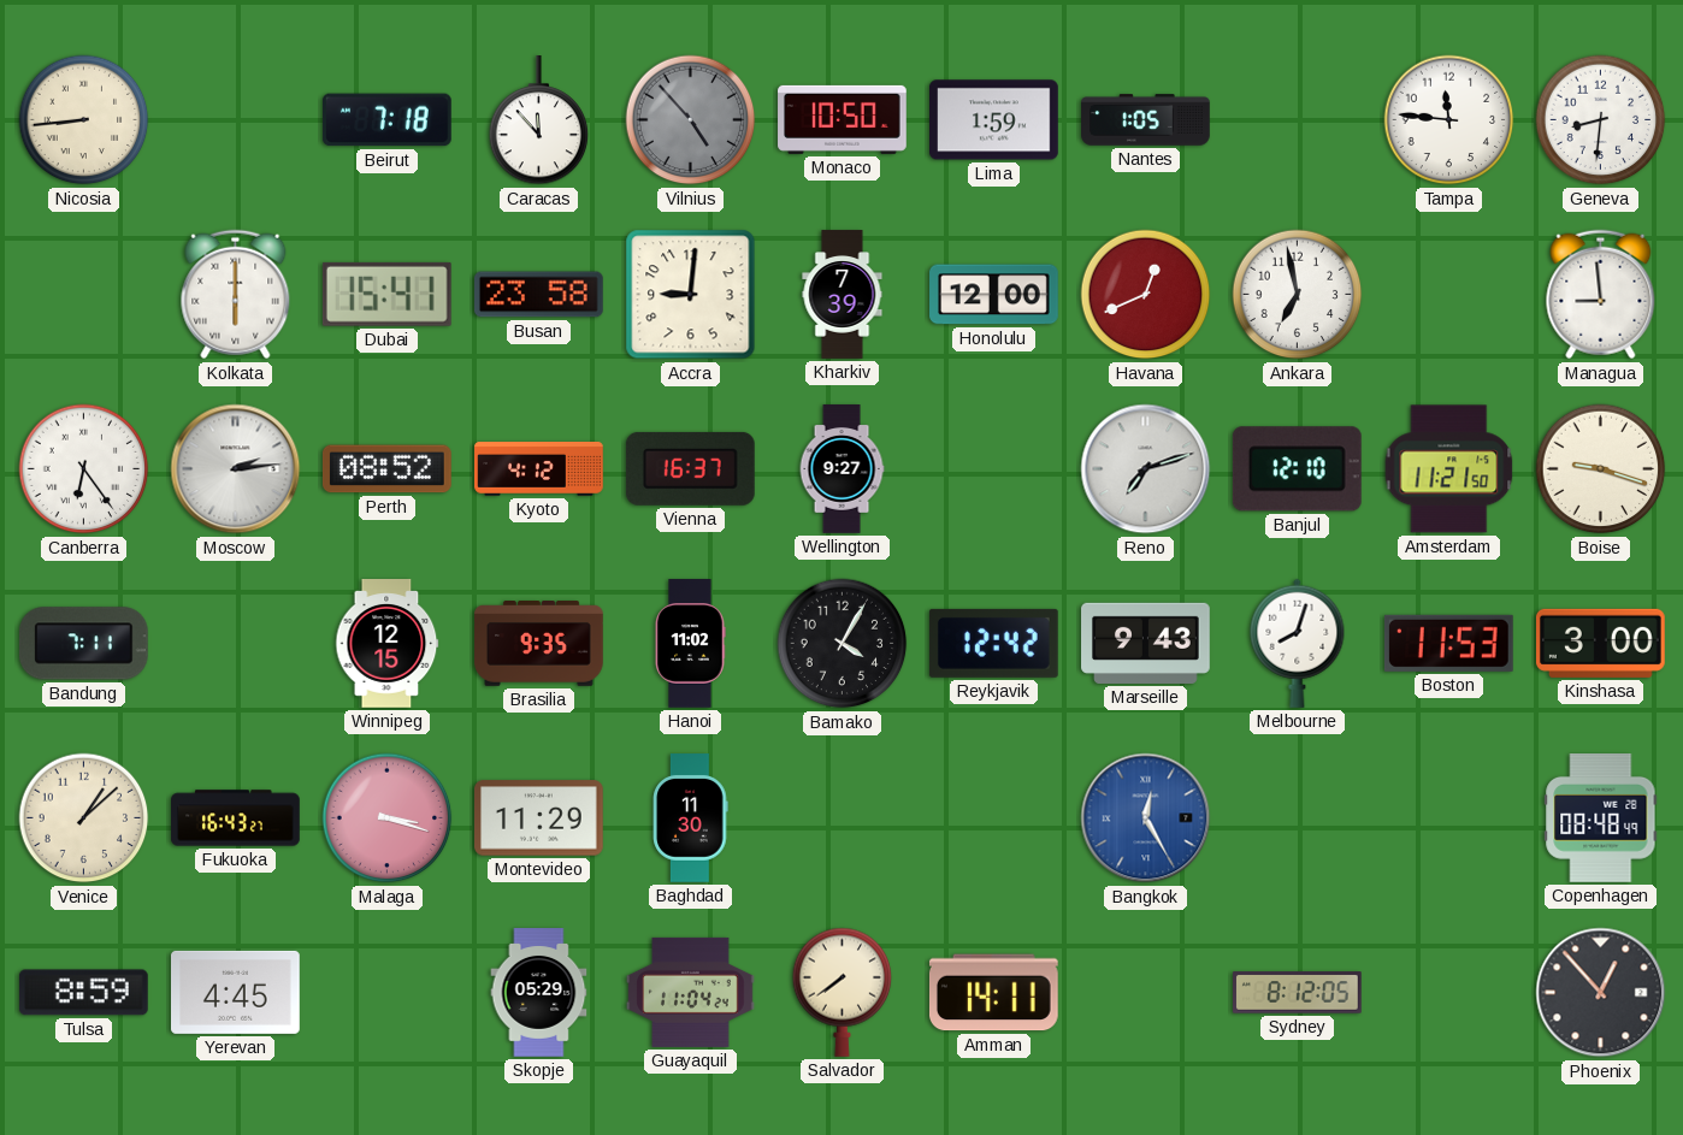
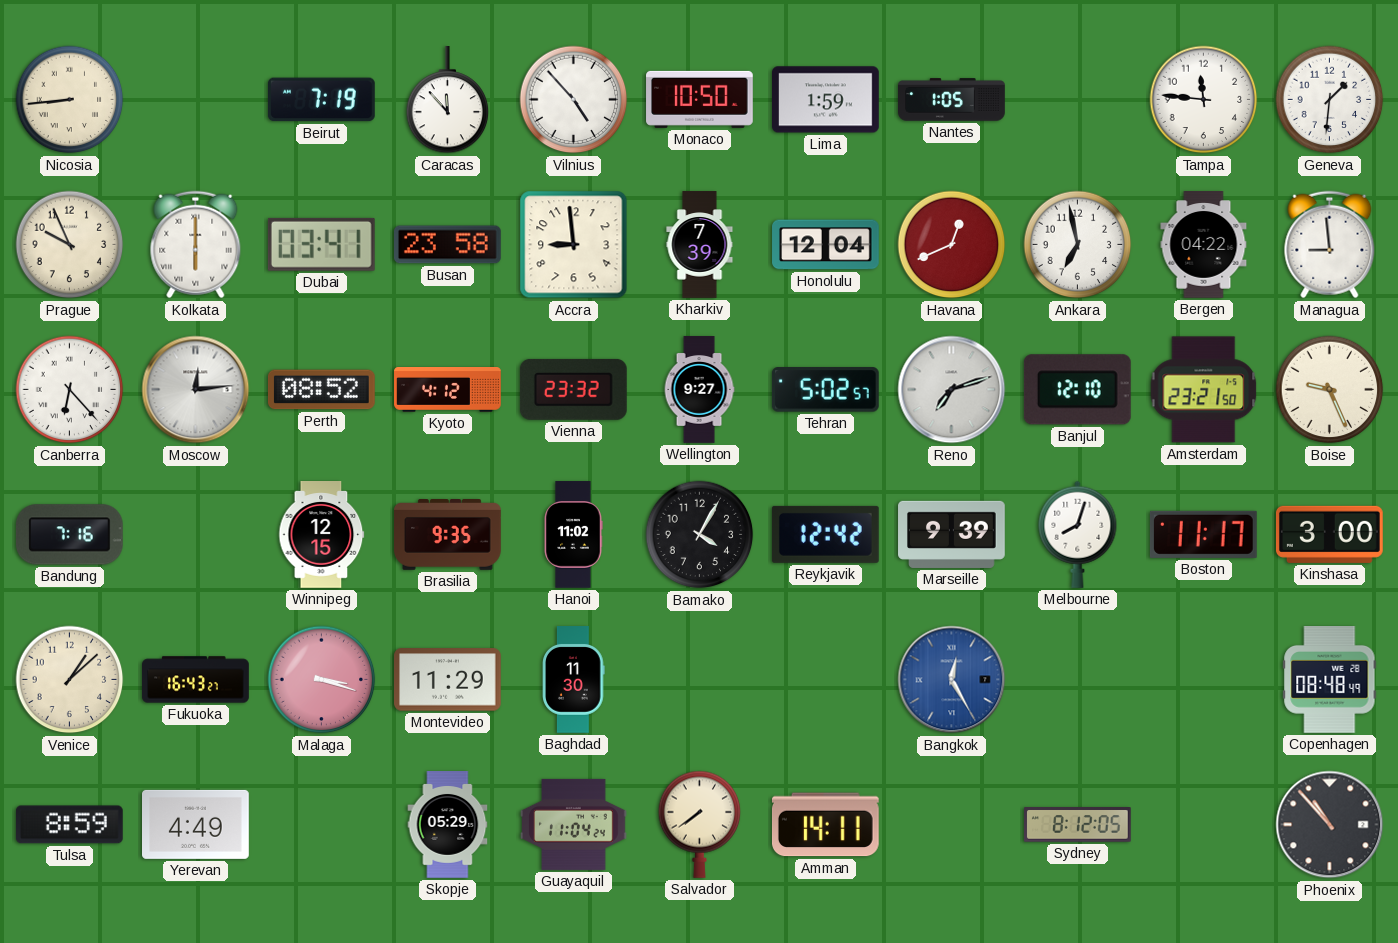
Beirut: 7:18 -> 7:19
Vilnius dial: grey -> white
Geneva: 8:31 -> 1:31
Prague: none -> 9:56
Dubai: 15:41 -> 03:41
Accra: 9:01 -> 8:59
Honolulu: 12:00 -> 12:04
Bergen: none -> 04:22
Canberra: 6:24 -> 6:23
Moscow: 2:14 -> 12:14
Vienna: 16:37 -> 23:32
Tehran: none -> 5:02
Amsterdam: 11:21 -> 23:21
Boise: 9:18 -> 9:26
Bandung: 7:11 -> 7:16
Marseille: 9:43 -> 9:39
Boston: 11:53 -> 11:17
Yerevan: 4:45 -> 4:49
Phoenix: 12:53 -> 10:53
